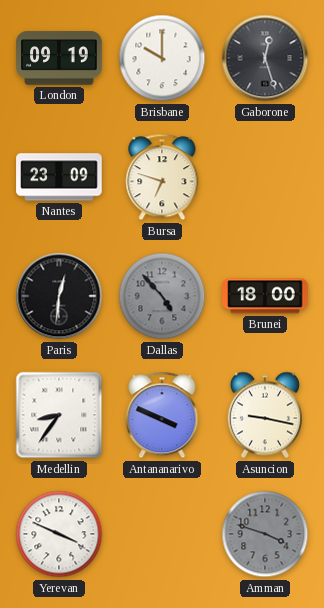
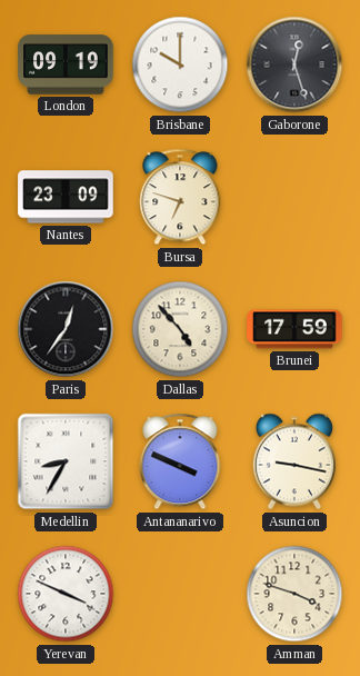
Paris: 12:31 -> 12:36
Dallas dial: grey -> cream
Brunei: 18:00 -> 17:59
Medellin: 8:36 -> 8:35
Amman dial: grey -> cream
